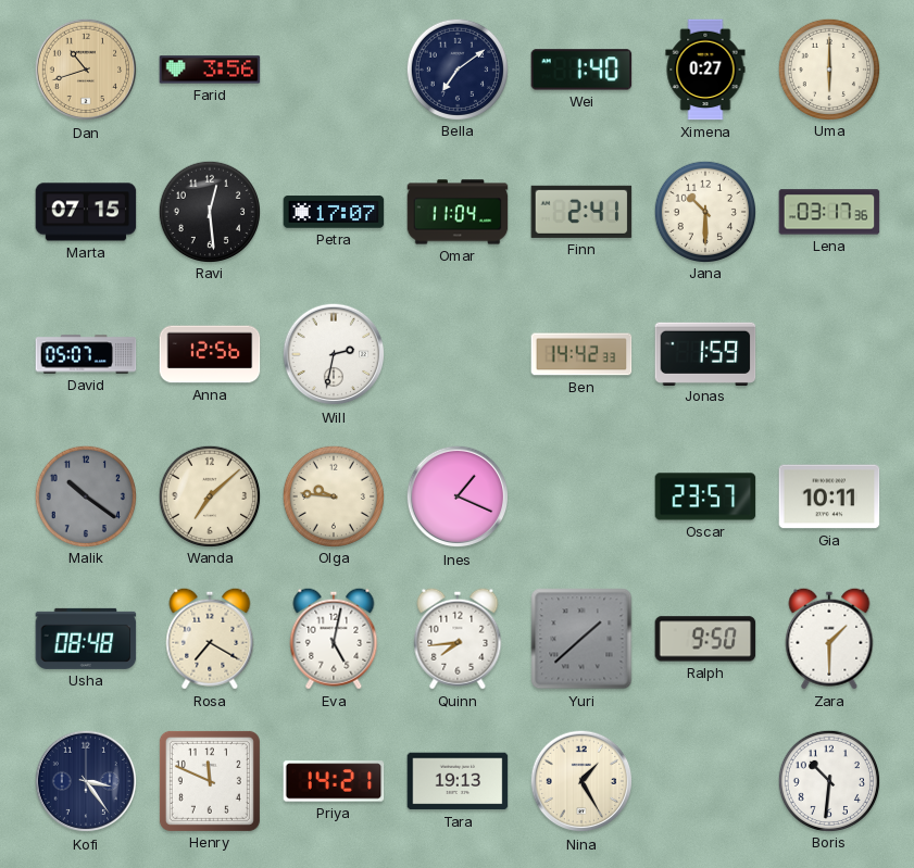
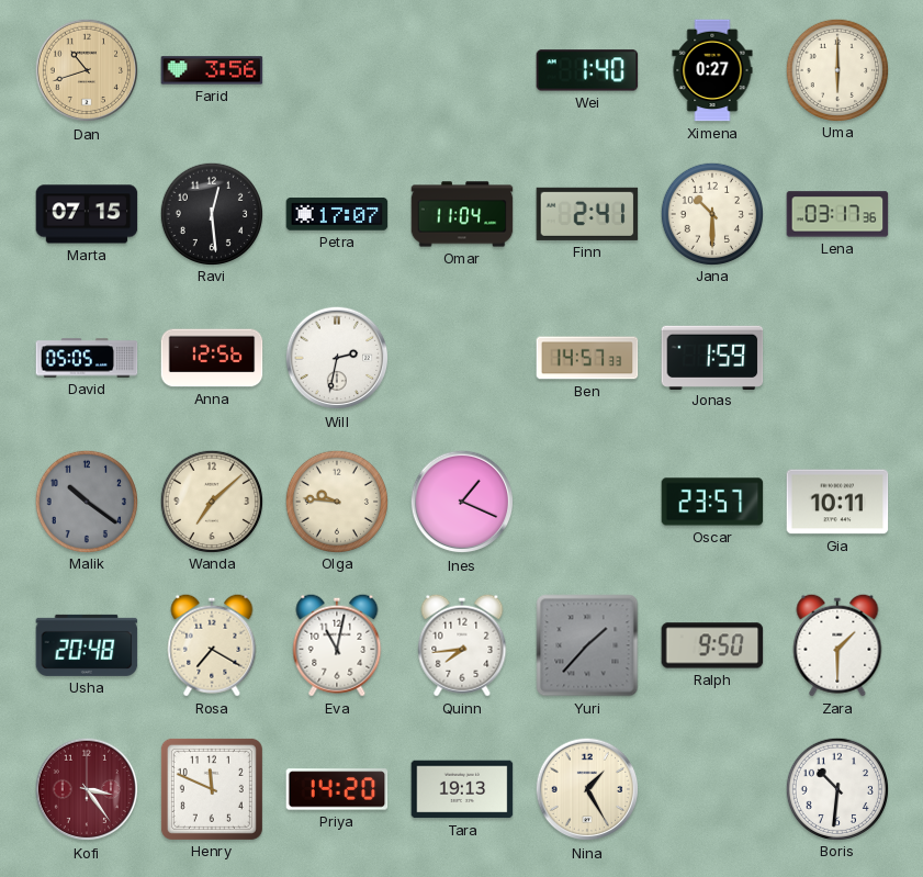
Bella: 7:09 -> none
David: 05:07 -> 05:05
Ben: 14:42 -> 14:57
Usha: 08:48 -> 20:48
Eva: 5:02 -> 11:02
Yuri: 1:38 -> 1:37
Kofi dial: navy -> burgundy
Priya: 14:21 -> 14:20
